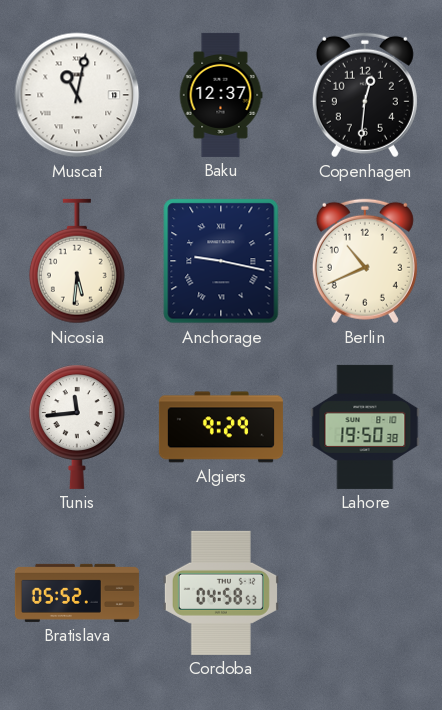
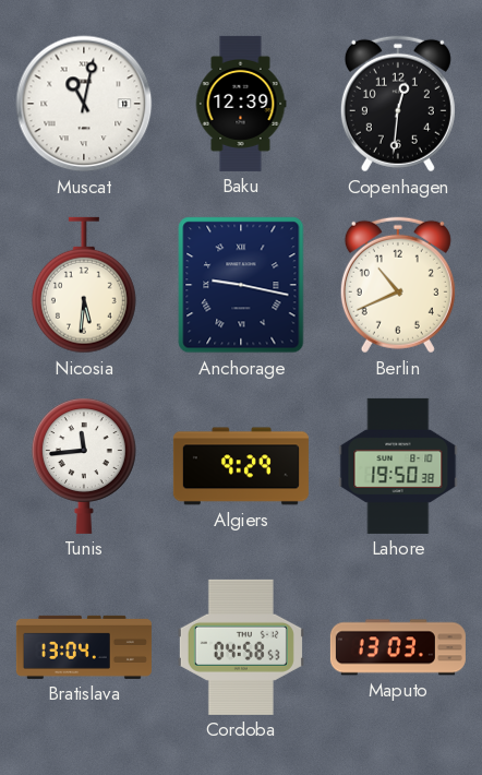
Baku: 12:37 -> 12:39
Bratislava: 05:52 -> 13:04
Maputo: none -> 13:03
